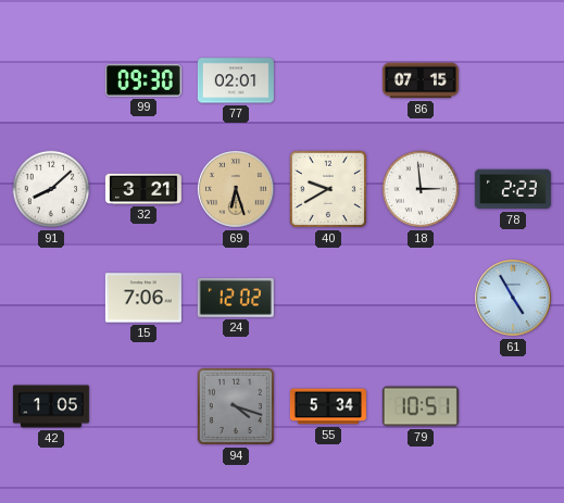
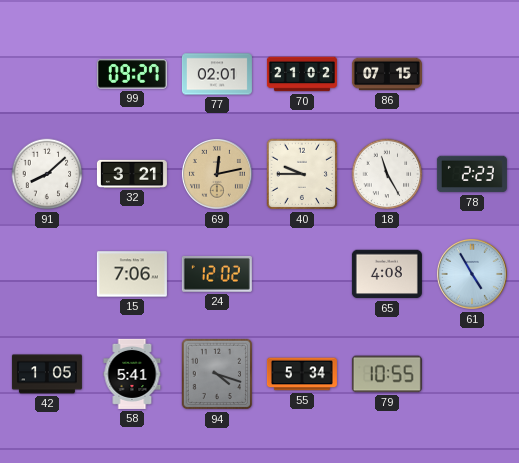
99: 09:30 -> 09:27
70: none -> 21:02
69: 6:27 -> 12:13
40: 9:40 -> 9:45
18: 2:59 -> 11:25
65: none -> 4:08
58: none -> 5:41
79: 10:51 -> 10:55
